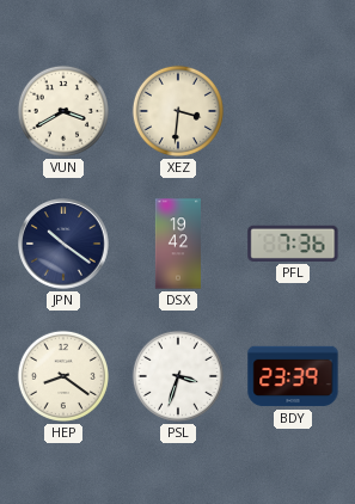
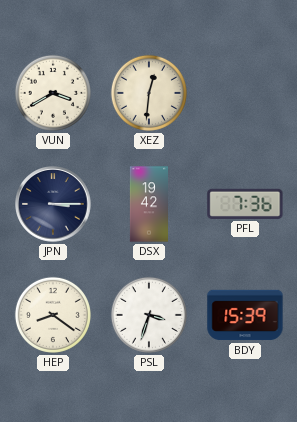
XEZ: 3:31 -> 12:31
JPN: 10:21 -> 3:15
BDY: 23:39 -> 15:39
